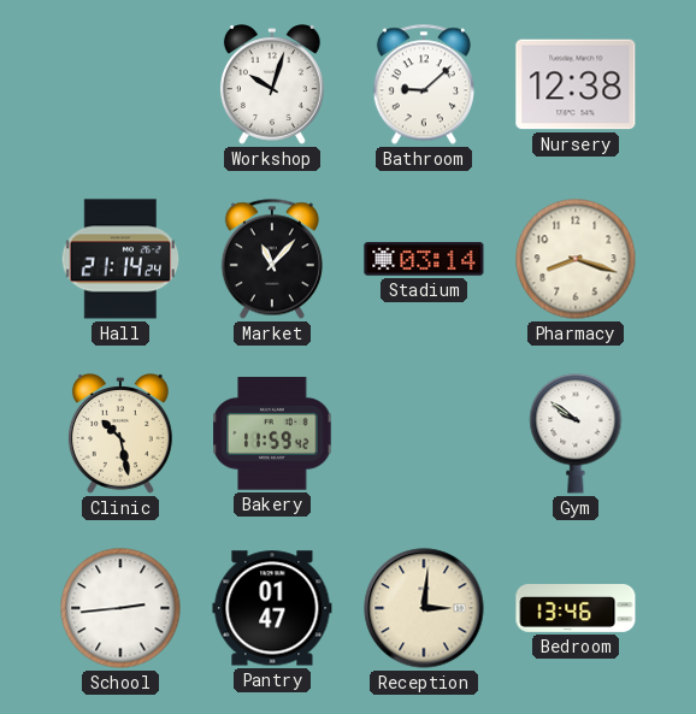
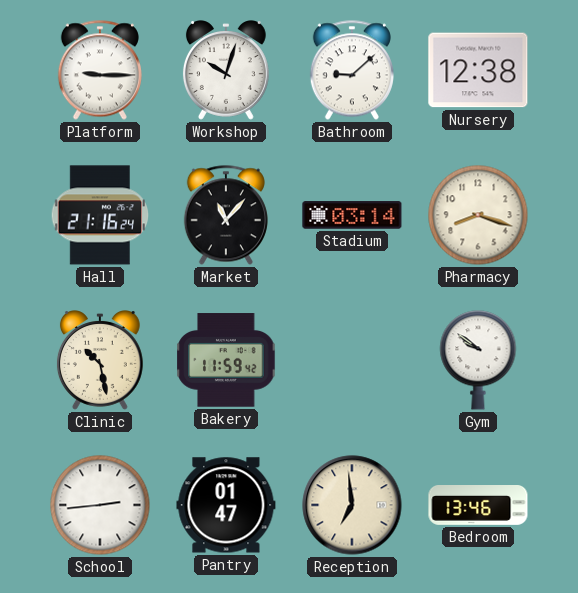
Platform: none -> 9:15
Hall: 21:14 -> 21:16
Reception: 3:01 -> 6:59
